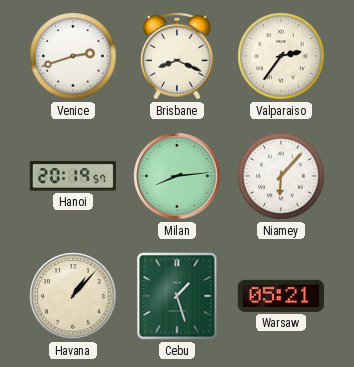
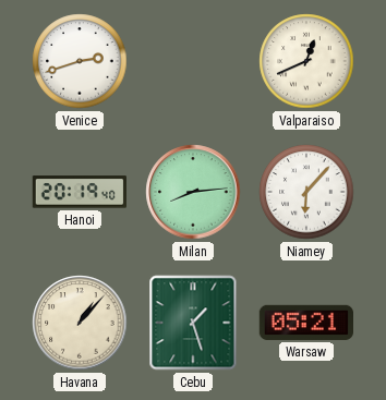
Brisbane: 8:19 -> none
Valparaiso: 2:36 -> 12:41
Hanoi: 20:19:57 -> 20:19:40
